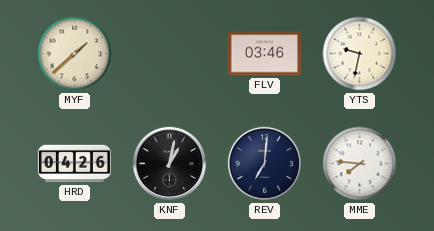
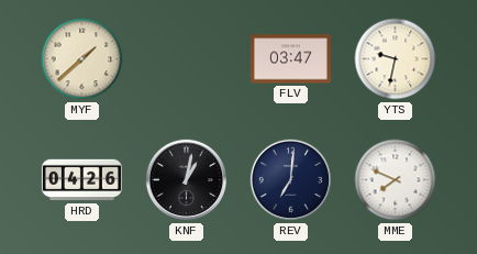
FLV: 03:46 -> 03:47
MME: 7:46 -> 7:49
